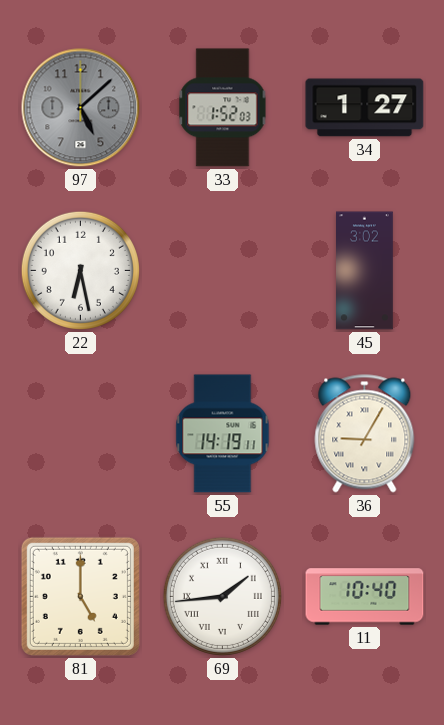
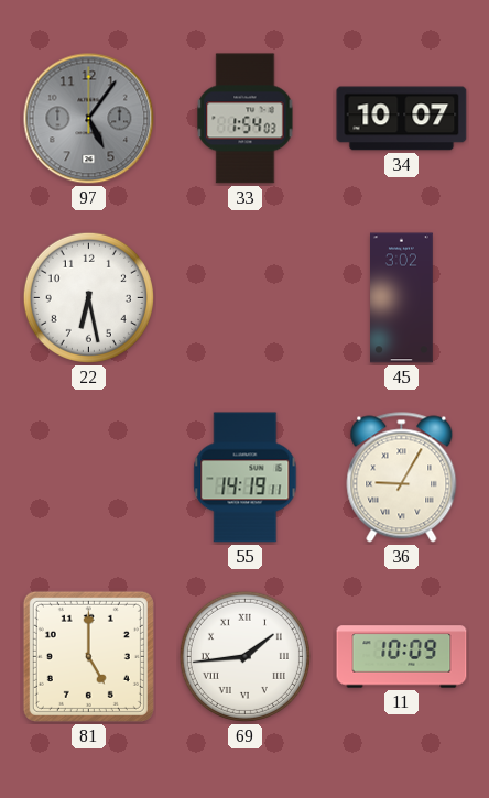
97: 5:08 -> 5:06
33: 1:52 -> 1:54
34: 1:27 -> 10:07
11: 10:40 -> 10:09
